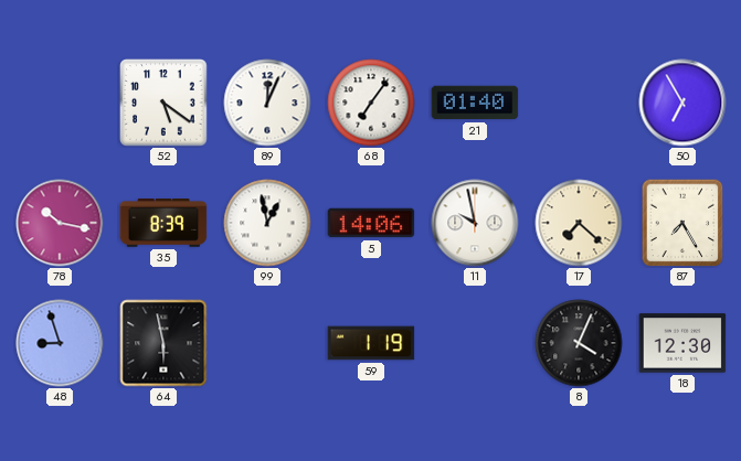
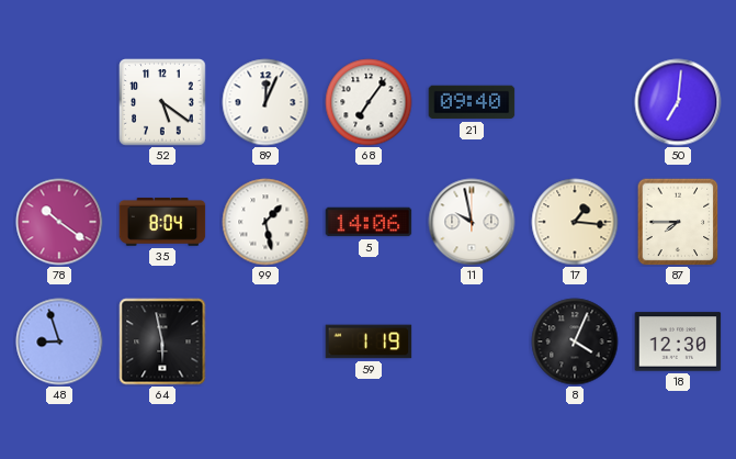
21: 01:40 -> 09:40
50: 6:55 -> 7:01
78: 10:17 -> 10:21
35: 8:39 -> 8:04
99: 12:58 -> 1:28
17: 7:22 -> 1:16
87: 7:25 -> 7:45
